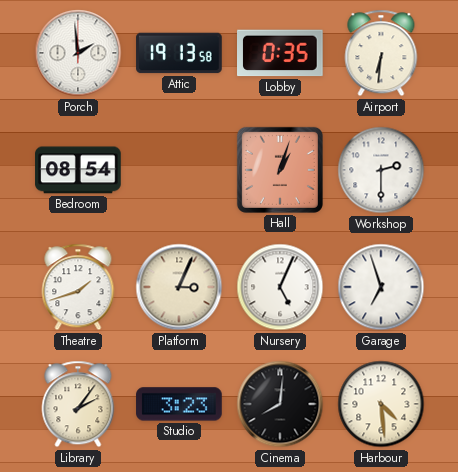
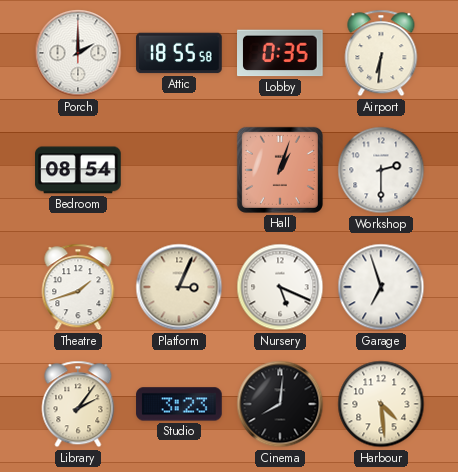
Porch: 1:59 -> 2:00
Attic: 19:13 -> 18:55
Nursery: 5:04 -> 5:19
